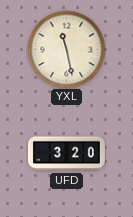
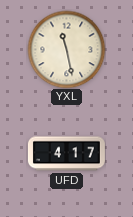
UFD: 3:20 -> 4:17
